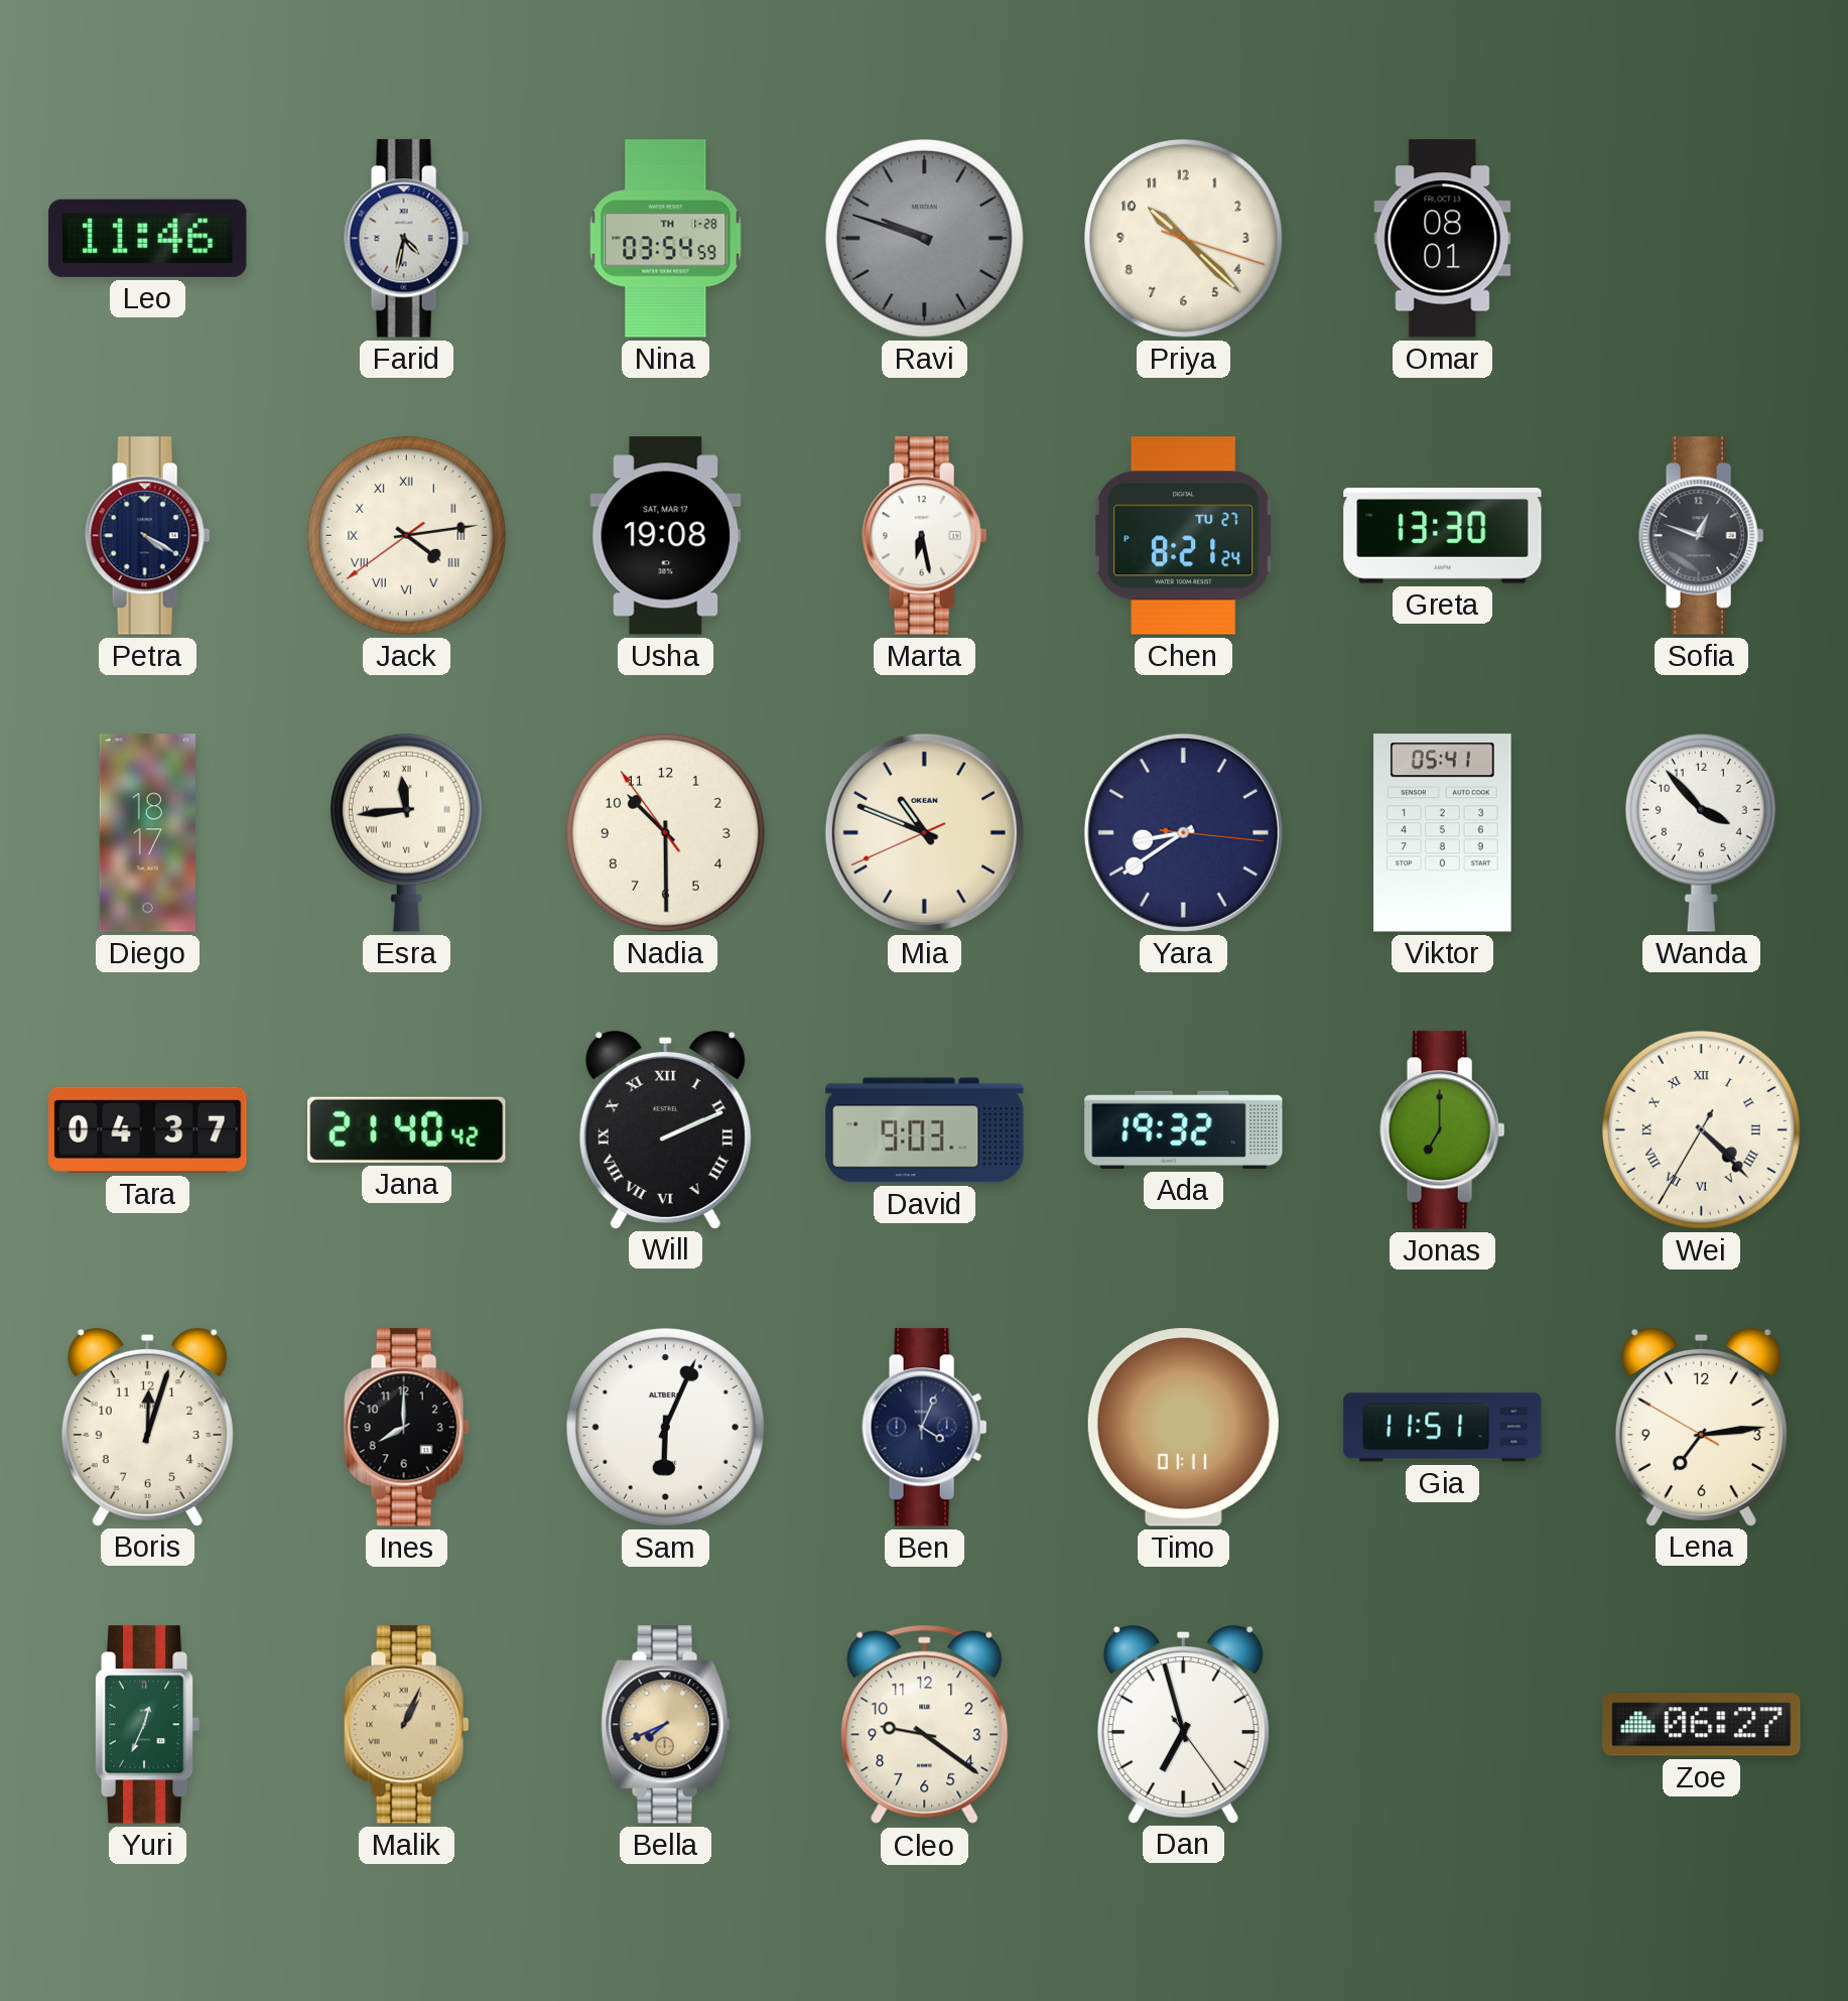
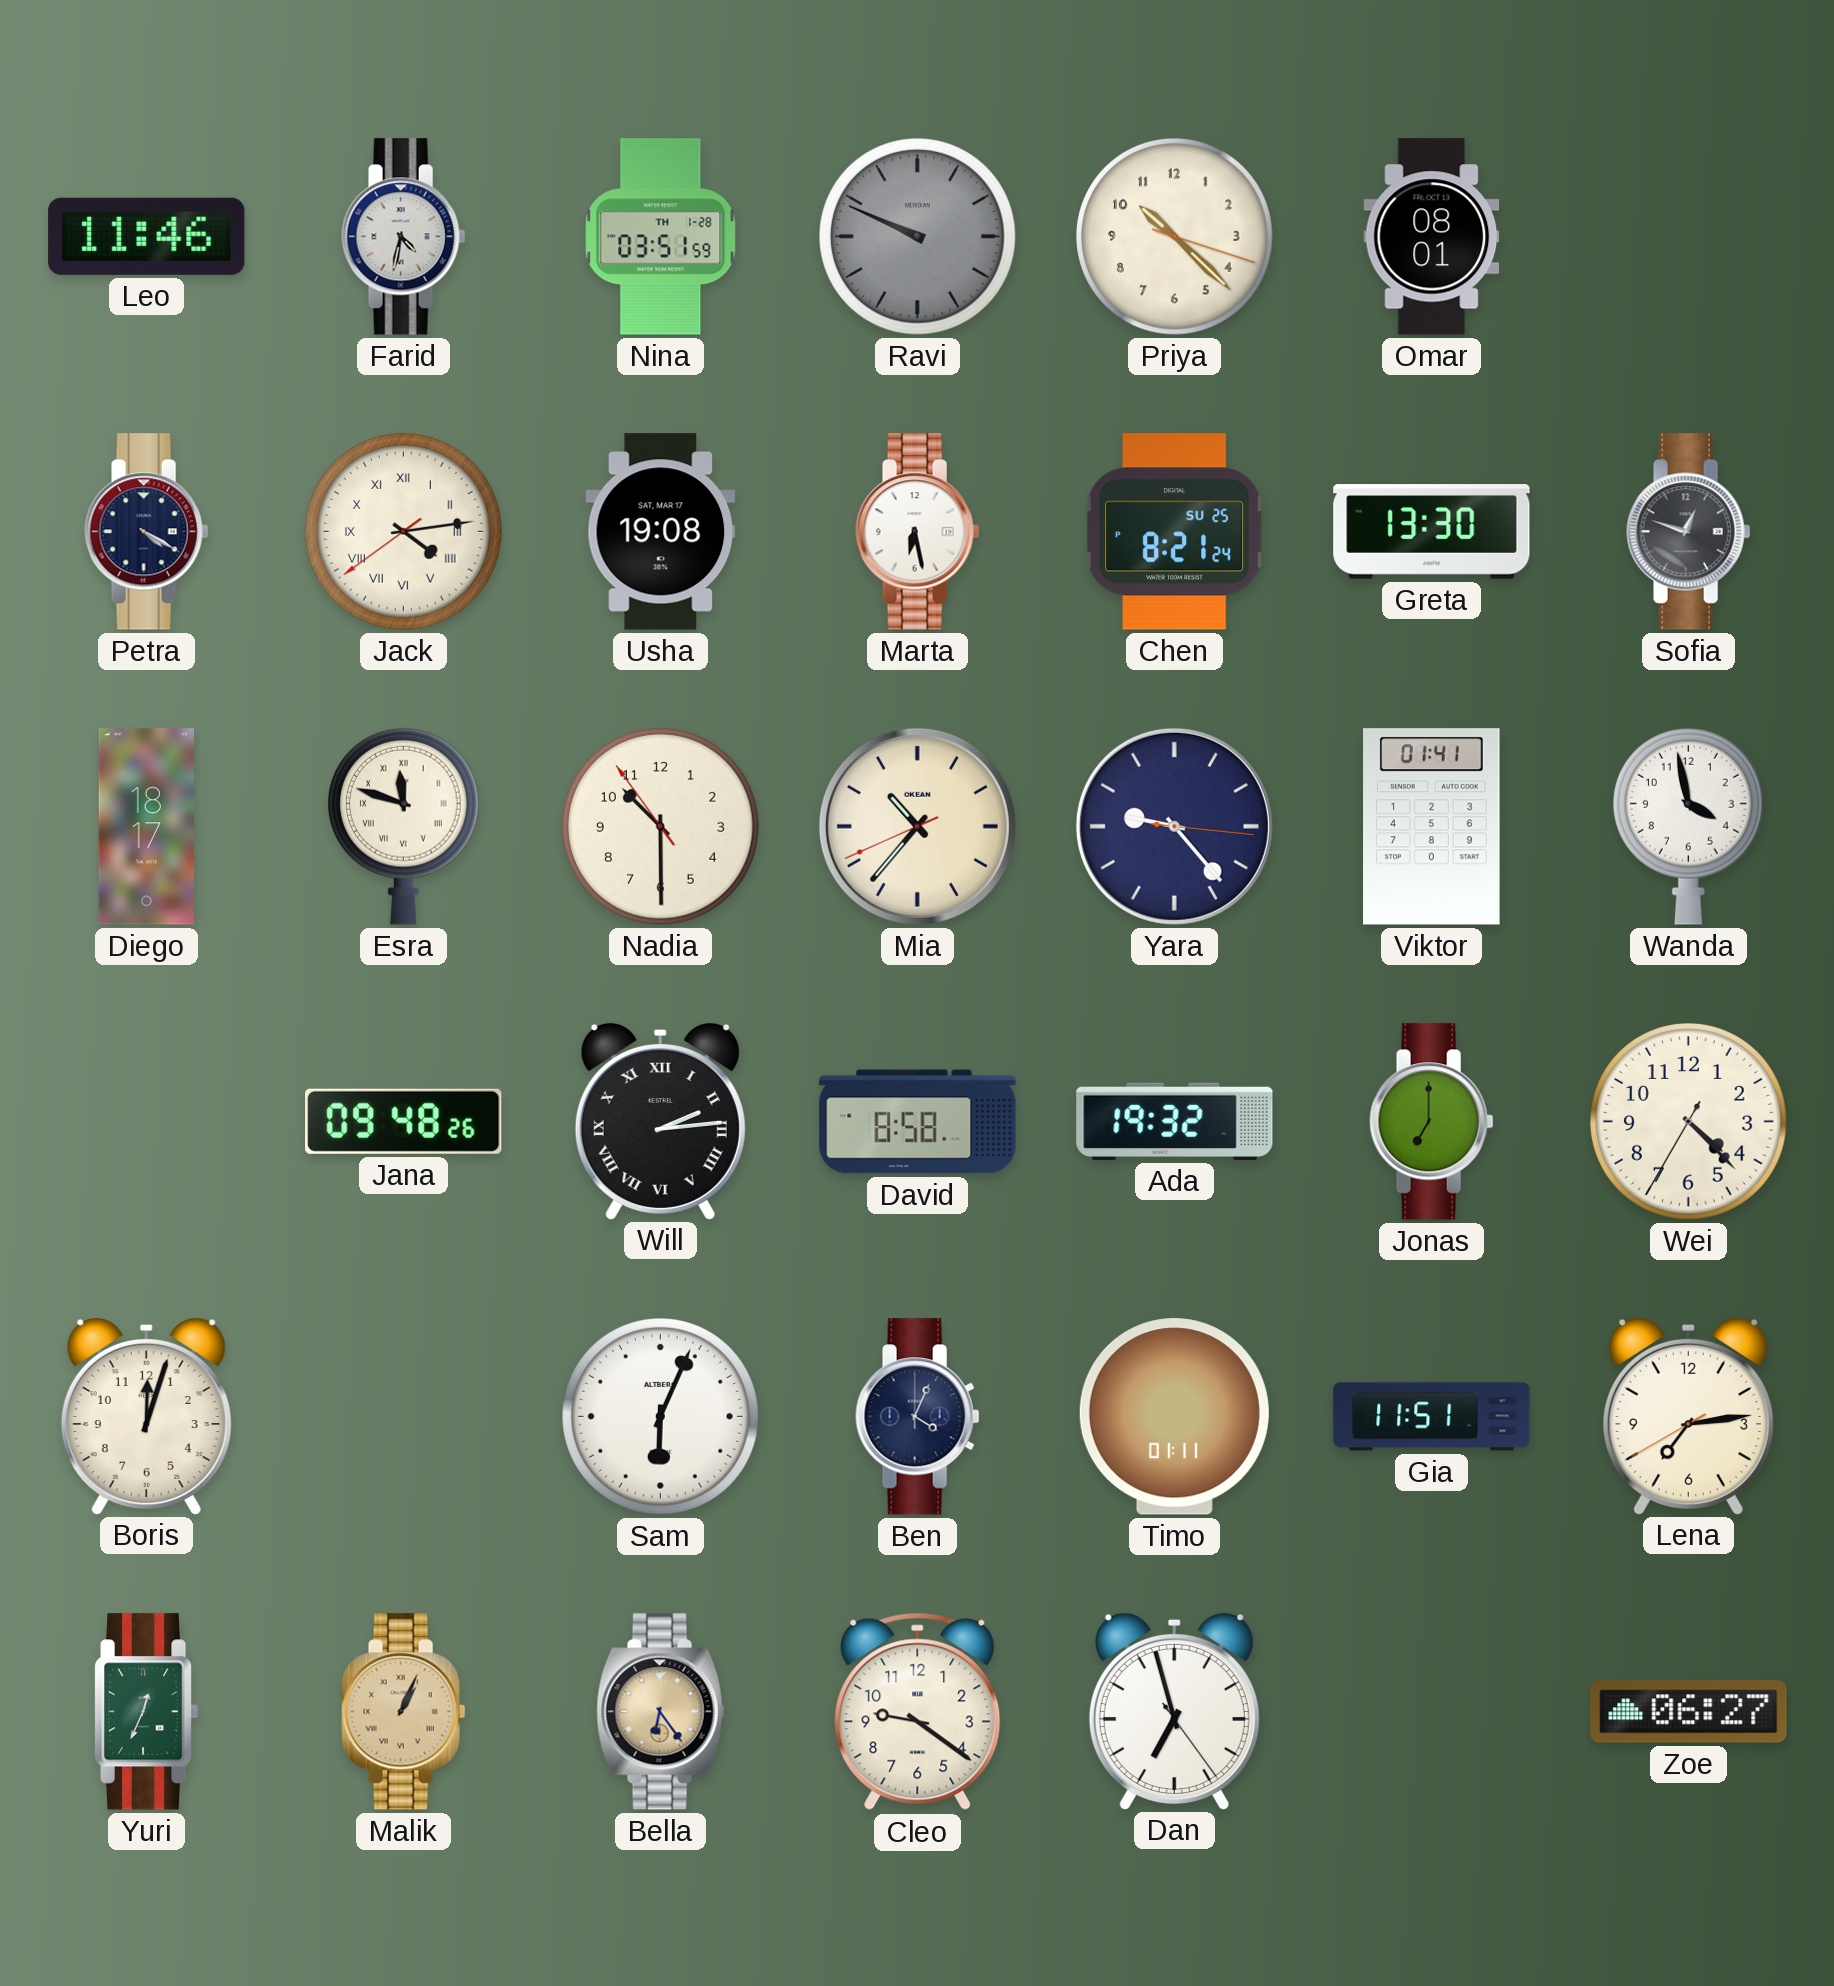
Nina: 03:54 -> 03:51
Ravi: 9:48 -> 9:49
Chen date: TU 27 -> SU 25
Esra: 11:44 -> 11:48
Mia: 10:48 -> 10:36
Yara: 8:39 -> 9:23
Viktor: 05:41 -> 01:41
Wanda: 3:53 -> 3:58
Tara: 04:37 -> none
Jana: 21:40 -> 09:48
Will: 2:11 -> 2:14
David: 9:03 -> 8:58
Wei numerals: Roman -> Arabic
Ines: 8:00 -> none
Lena: 7:13:50 -> 7:13:40
Bella: 7:41 -> 6:24
